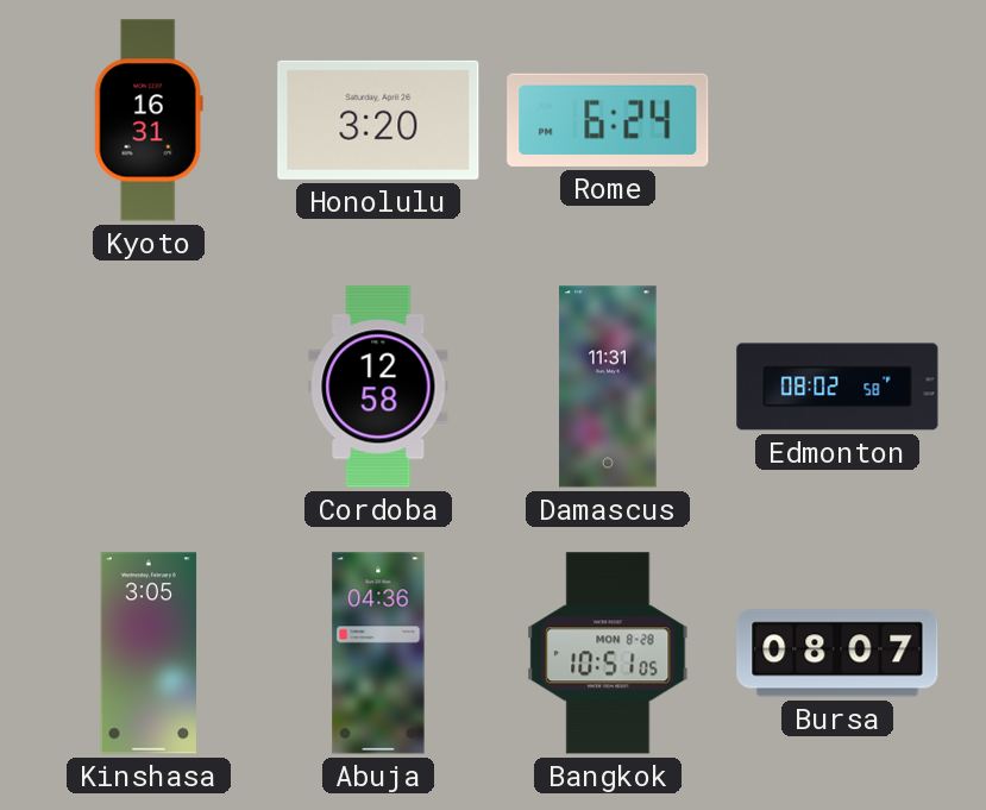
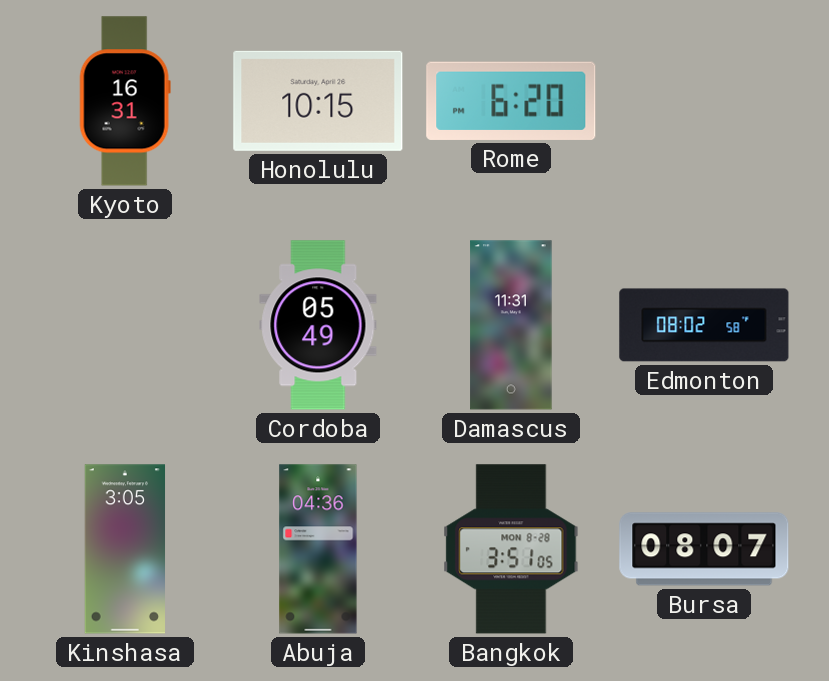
Honolulu: 3:20 -> 10:15
Rome: 6:24 -> 6:20
Cordoba: 12:58 -> 05:49
Bangkok: 10:51 -> 3:51
